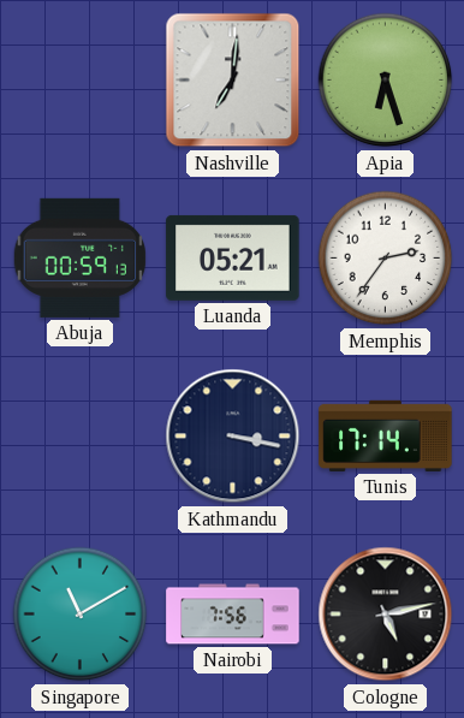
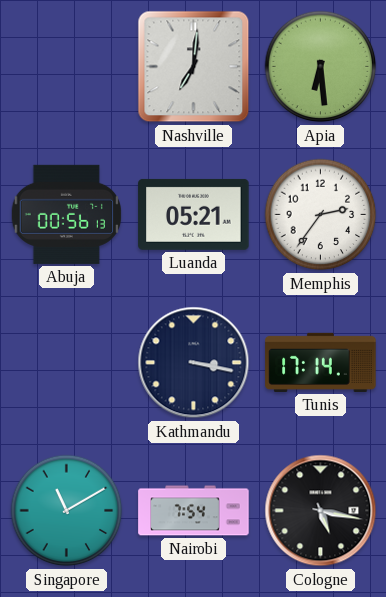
Apia: 6:27 -> 6:29
Abuja: 00:59 -> 00:56
Nairobi: 7:56 -> 7:54
Cologne: 5:13 -> 5:17
